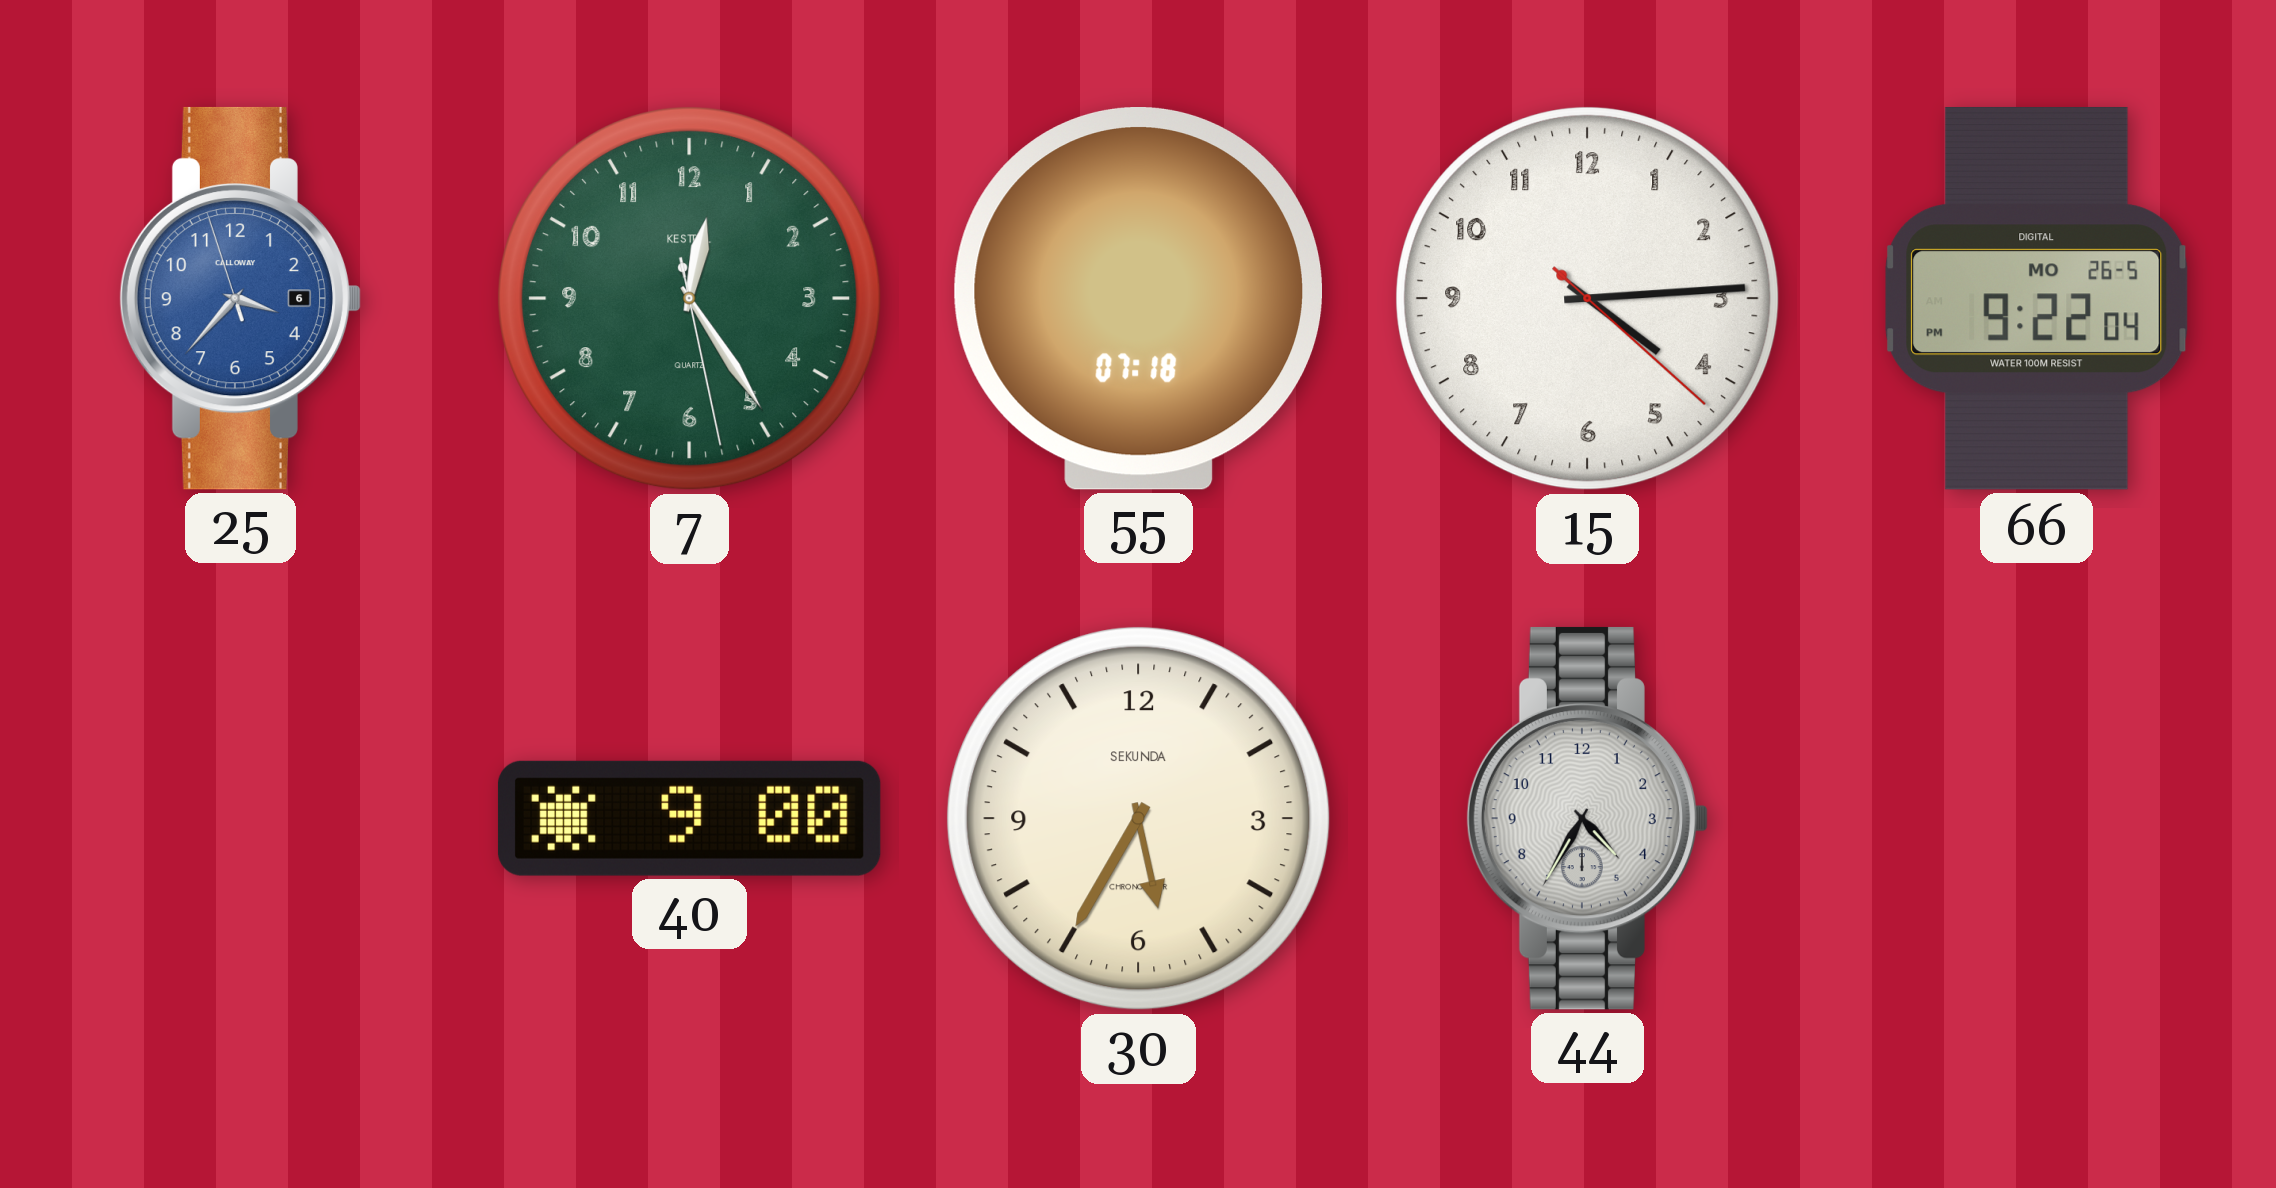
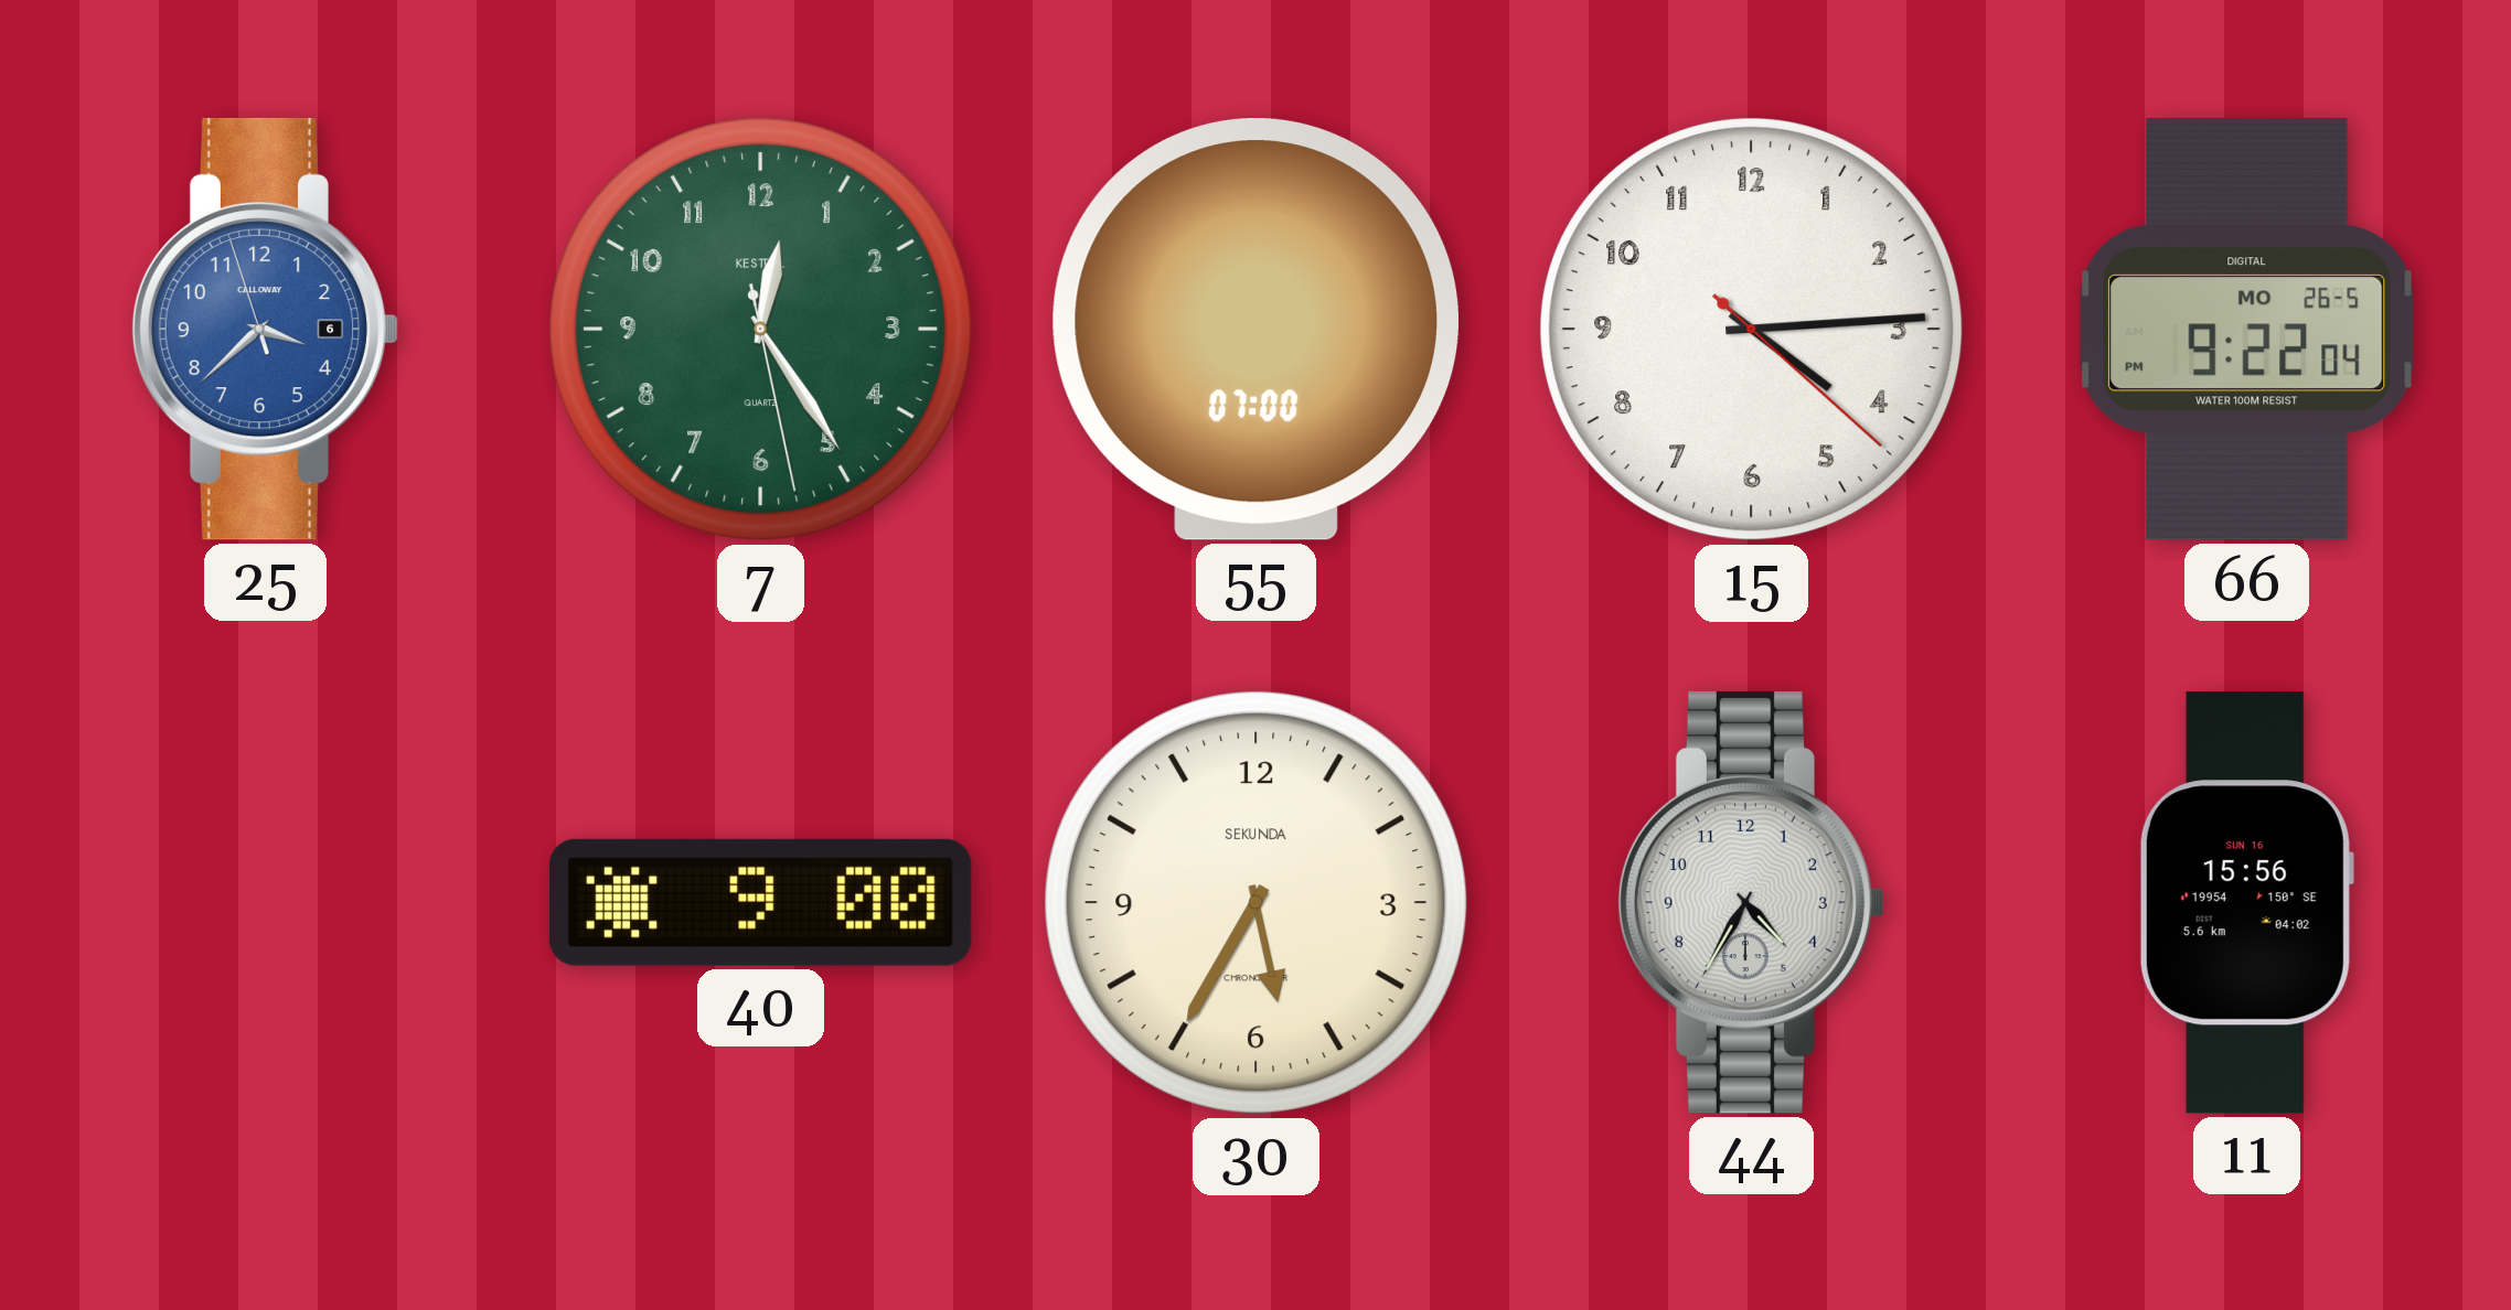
25: 3:36 -> 3:37
55: 07:18 -> 07:00
11: none -> 15:56
